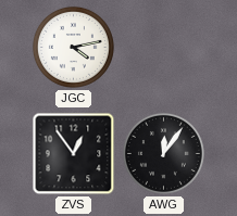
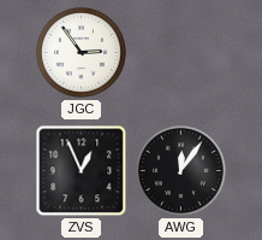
JGC: 4:13 -> 2:54
ZVS: 12:54 -> 12:56
